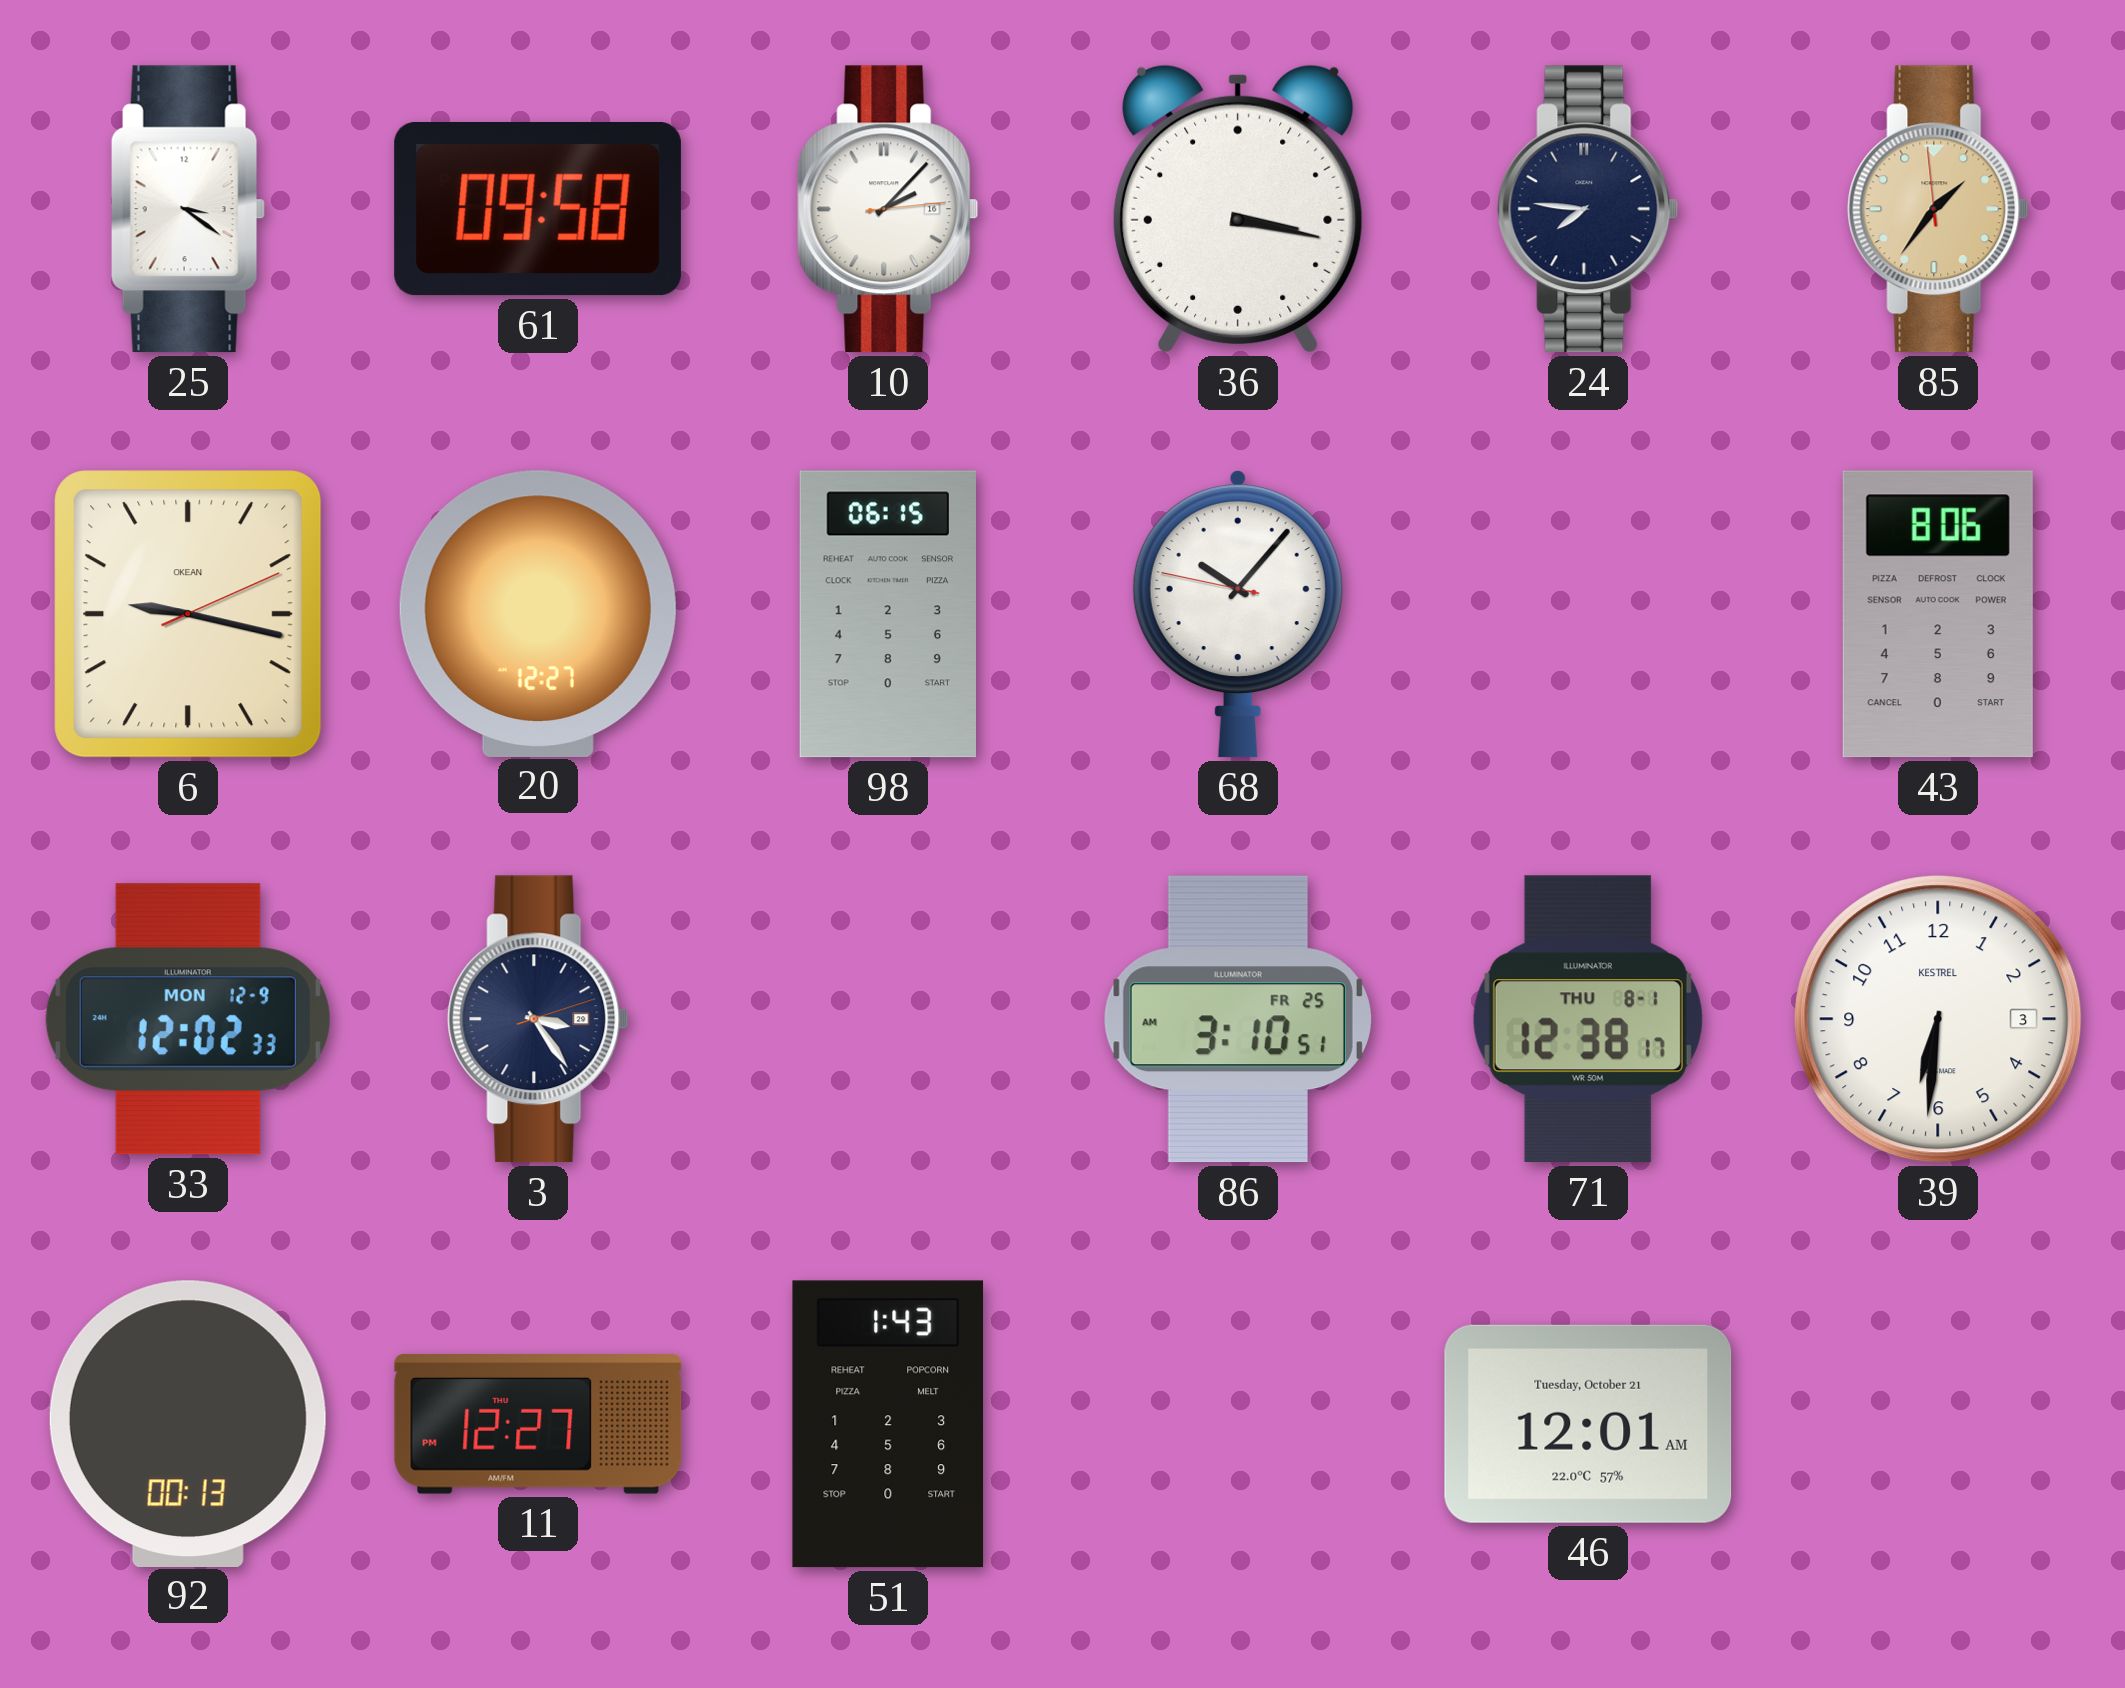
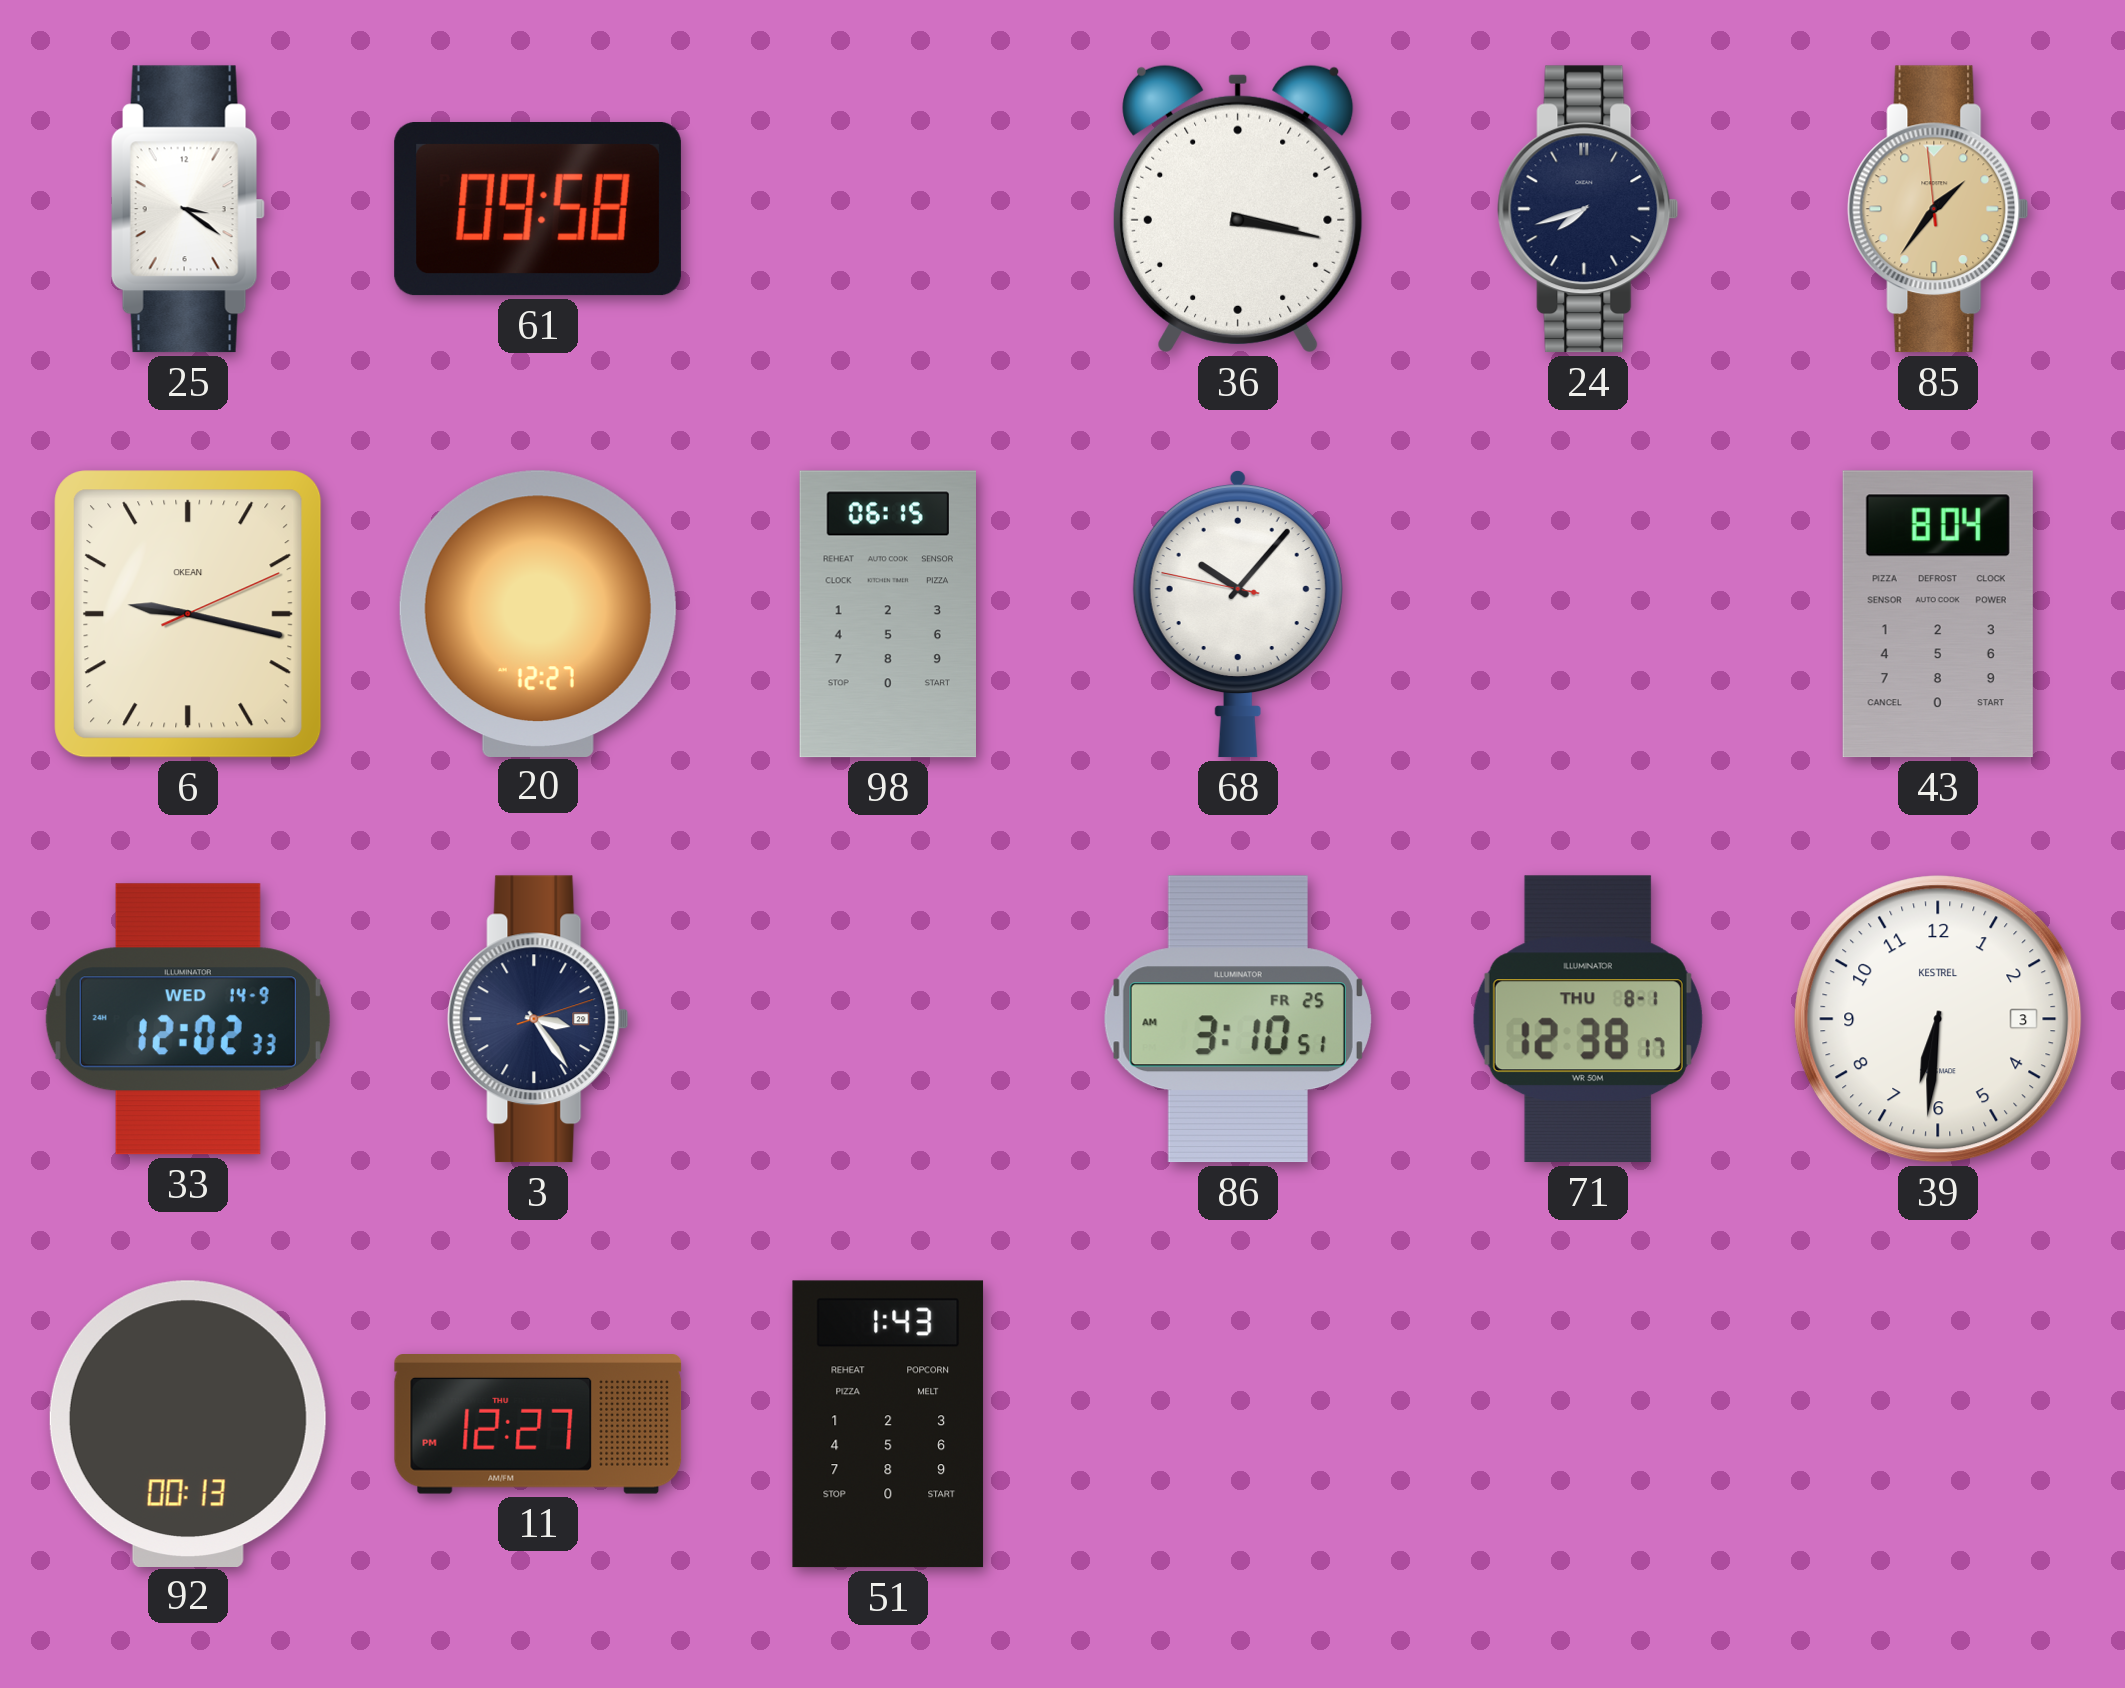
10: 2:07 -> none
24: 7:46 -> 7:42
43: 8:06 -> 8:04
33 date: MON 12-9 -> WED 14-9
46: 12:01 -> none
